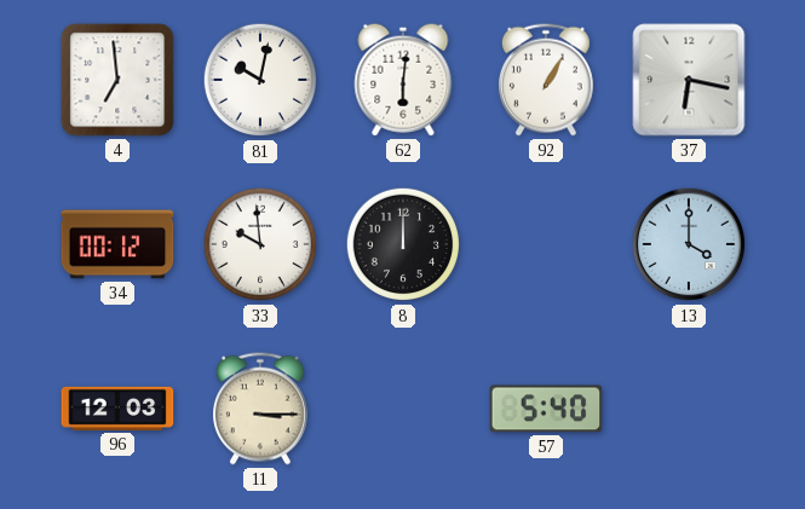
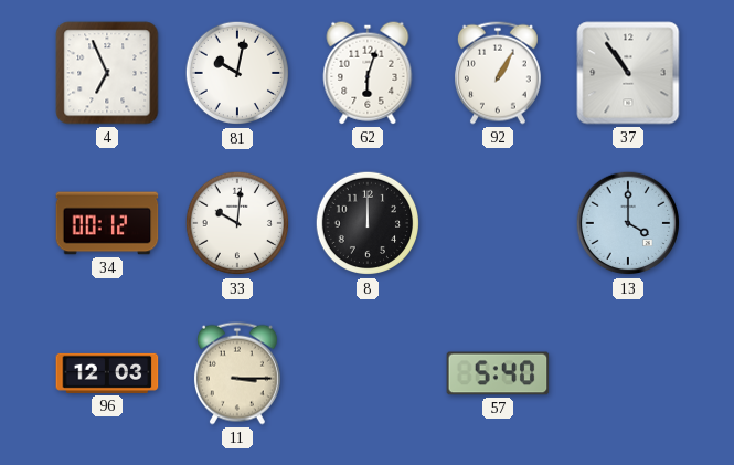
4: 6:59 -> 6:56
62: 6:01 -> 6:03
37: 6:17 -> 10:54
33: 9:59 -> 10:01
